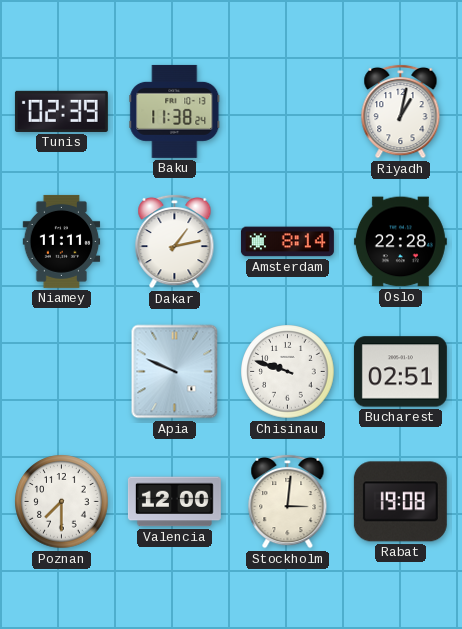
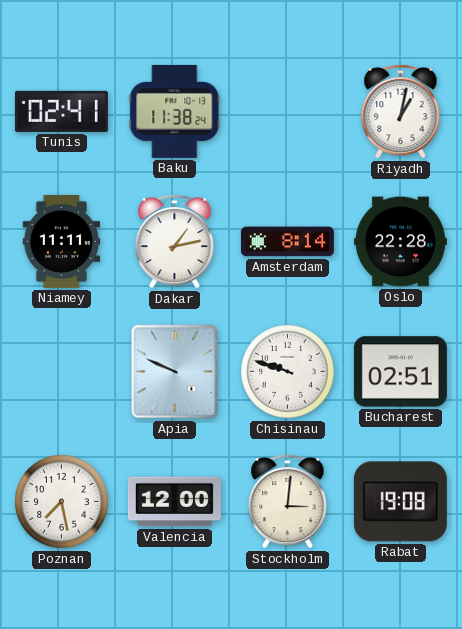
Tunis: 02:39 -> 02:41
Poznan: 7:30 -> 7:28
